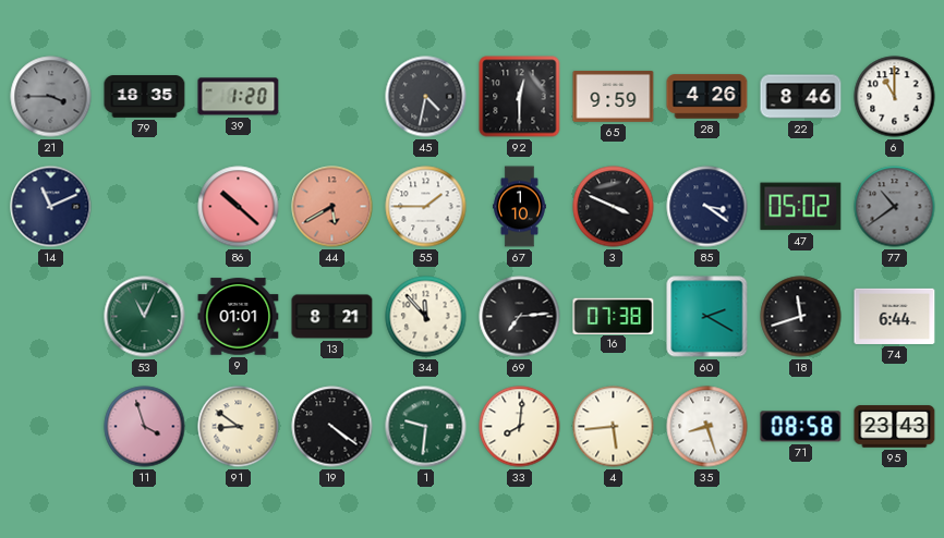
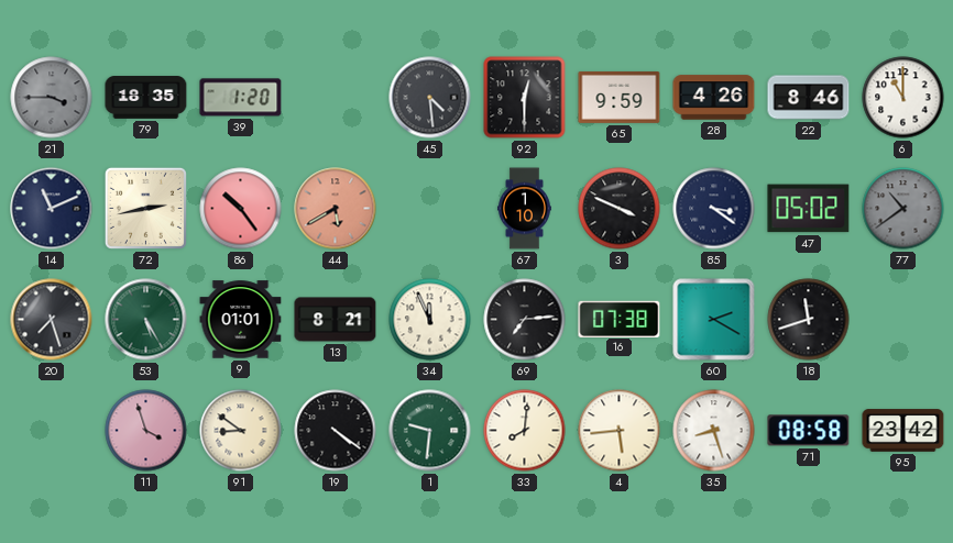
45: 4:32 -> 4:29
72: none -> 2:43
86: 10:22 -> 10:24
55: 1:45 -> none
20: none -> 7:27
53: 11:04 -> 5:25
34: 11:53 -> 11:56
74: 6:44 -> none
95: 23:43 -> 23:42
